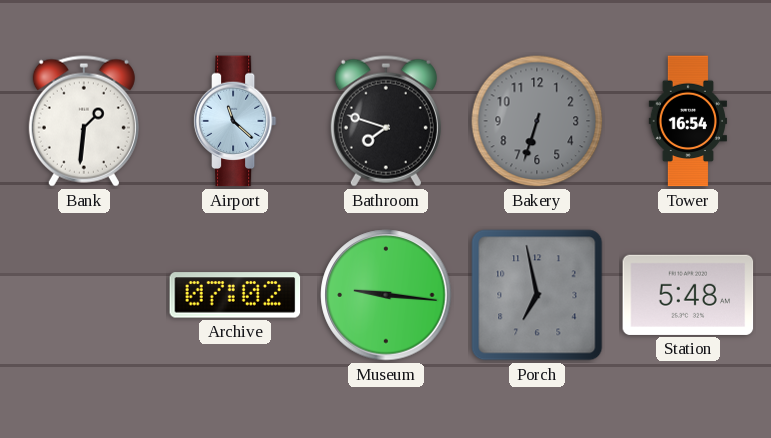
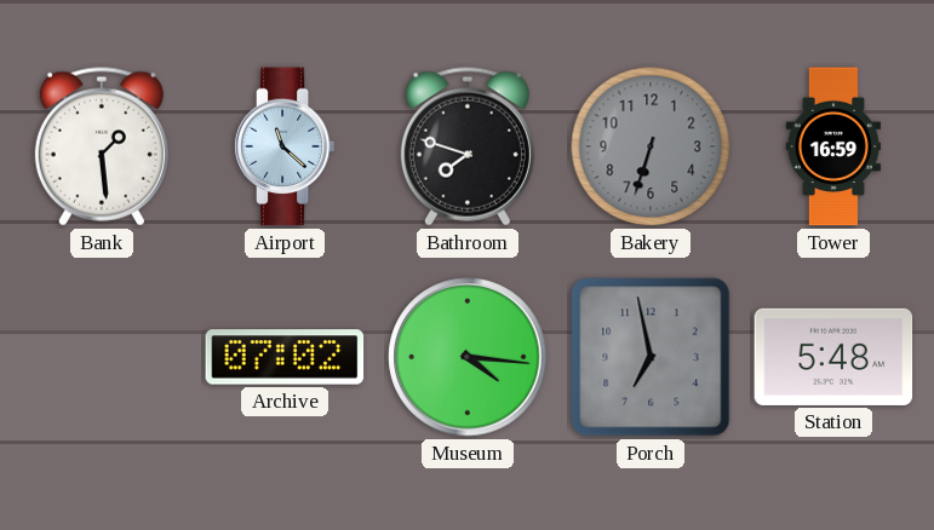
Bank: 1:31 -> 1:29
Tower: 16:54 -> 16:59
Museum: 9:16 -> 4:16
